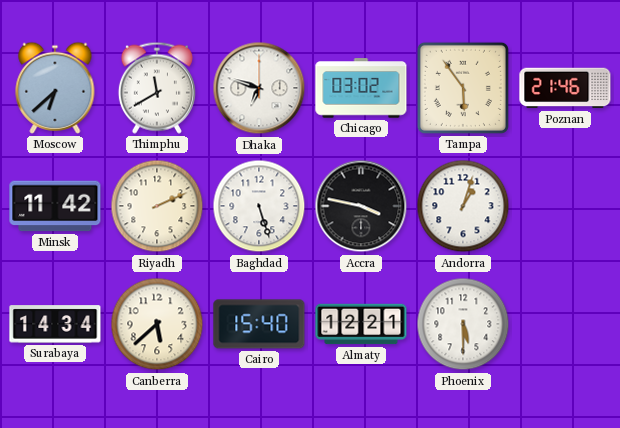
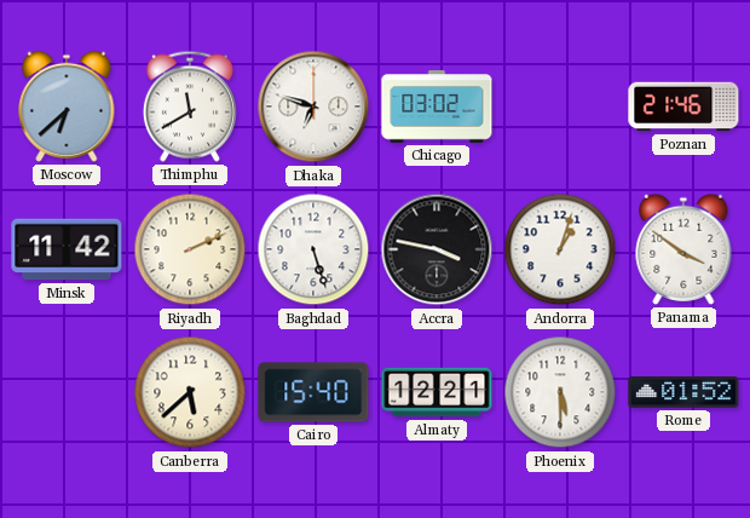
Tampa: 5:54 -> none
Panama: none -> 3:51
Surabaya: 14:34 -> none
Rome: none -> 01:52
